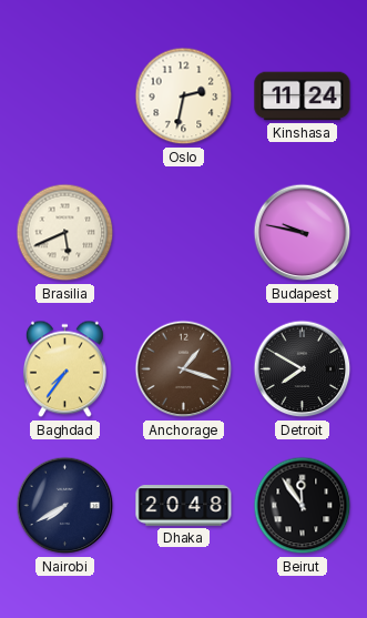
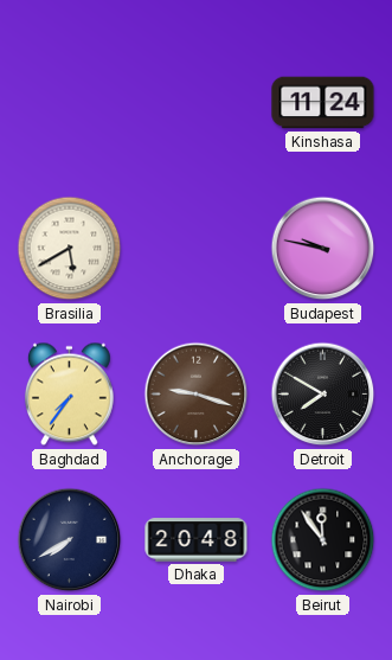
Oslo: 2:32 -> none
Brasilia: 5:41 -> 5:40
Anchorage: 1:18 -> 9:18
